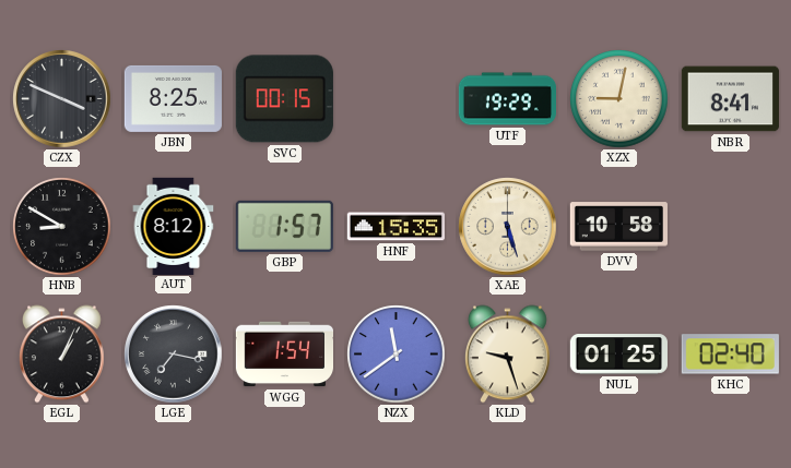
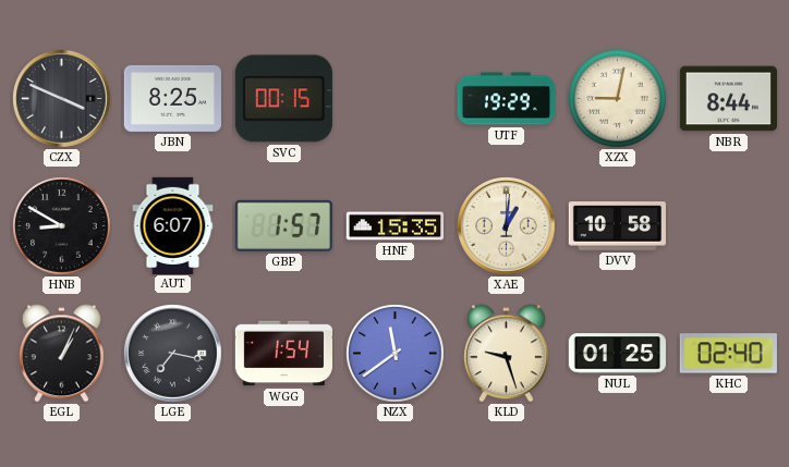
NBR: 8:41 -> 8:44
AUT: 8:12 -> 6:07
XAE: 5:27 -> 1:01
